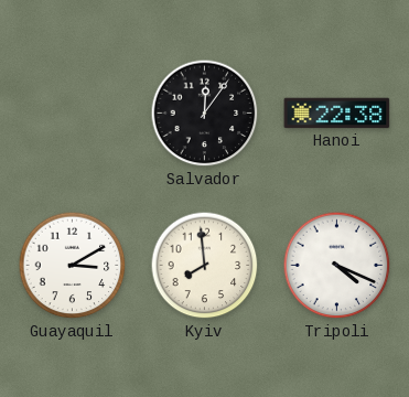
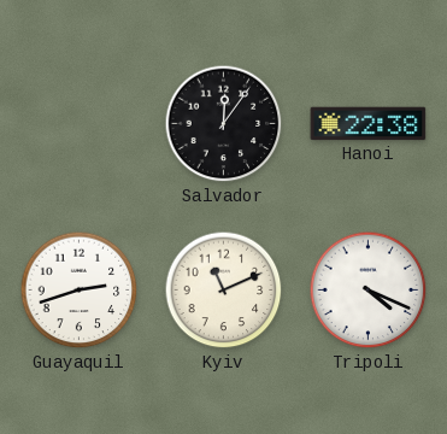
Guayaquil: 3:10 -> 2:42
Kyiv: 7:59 -> 11:11
